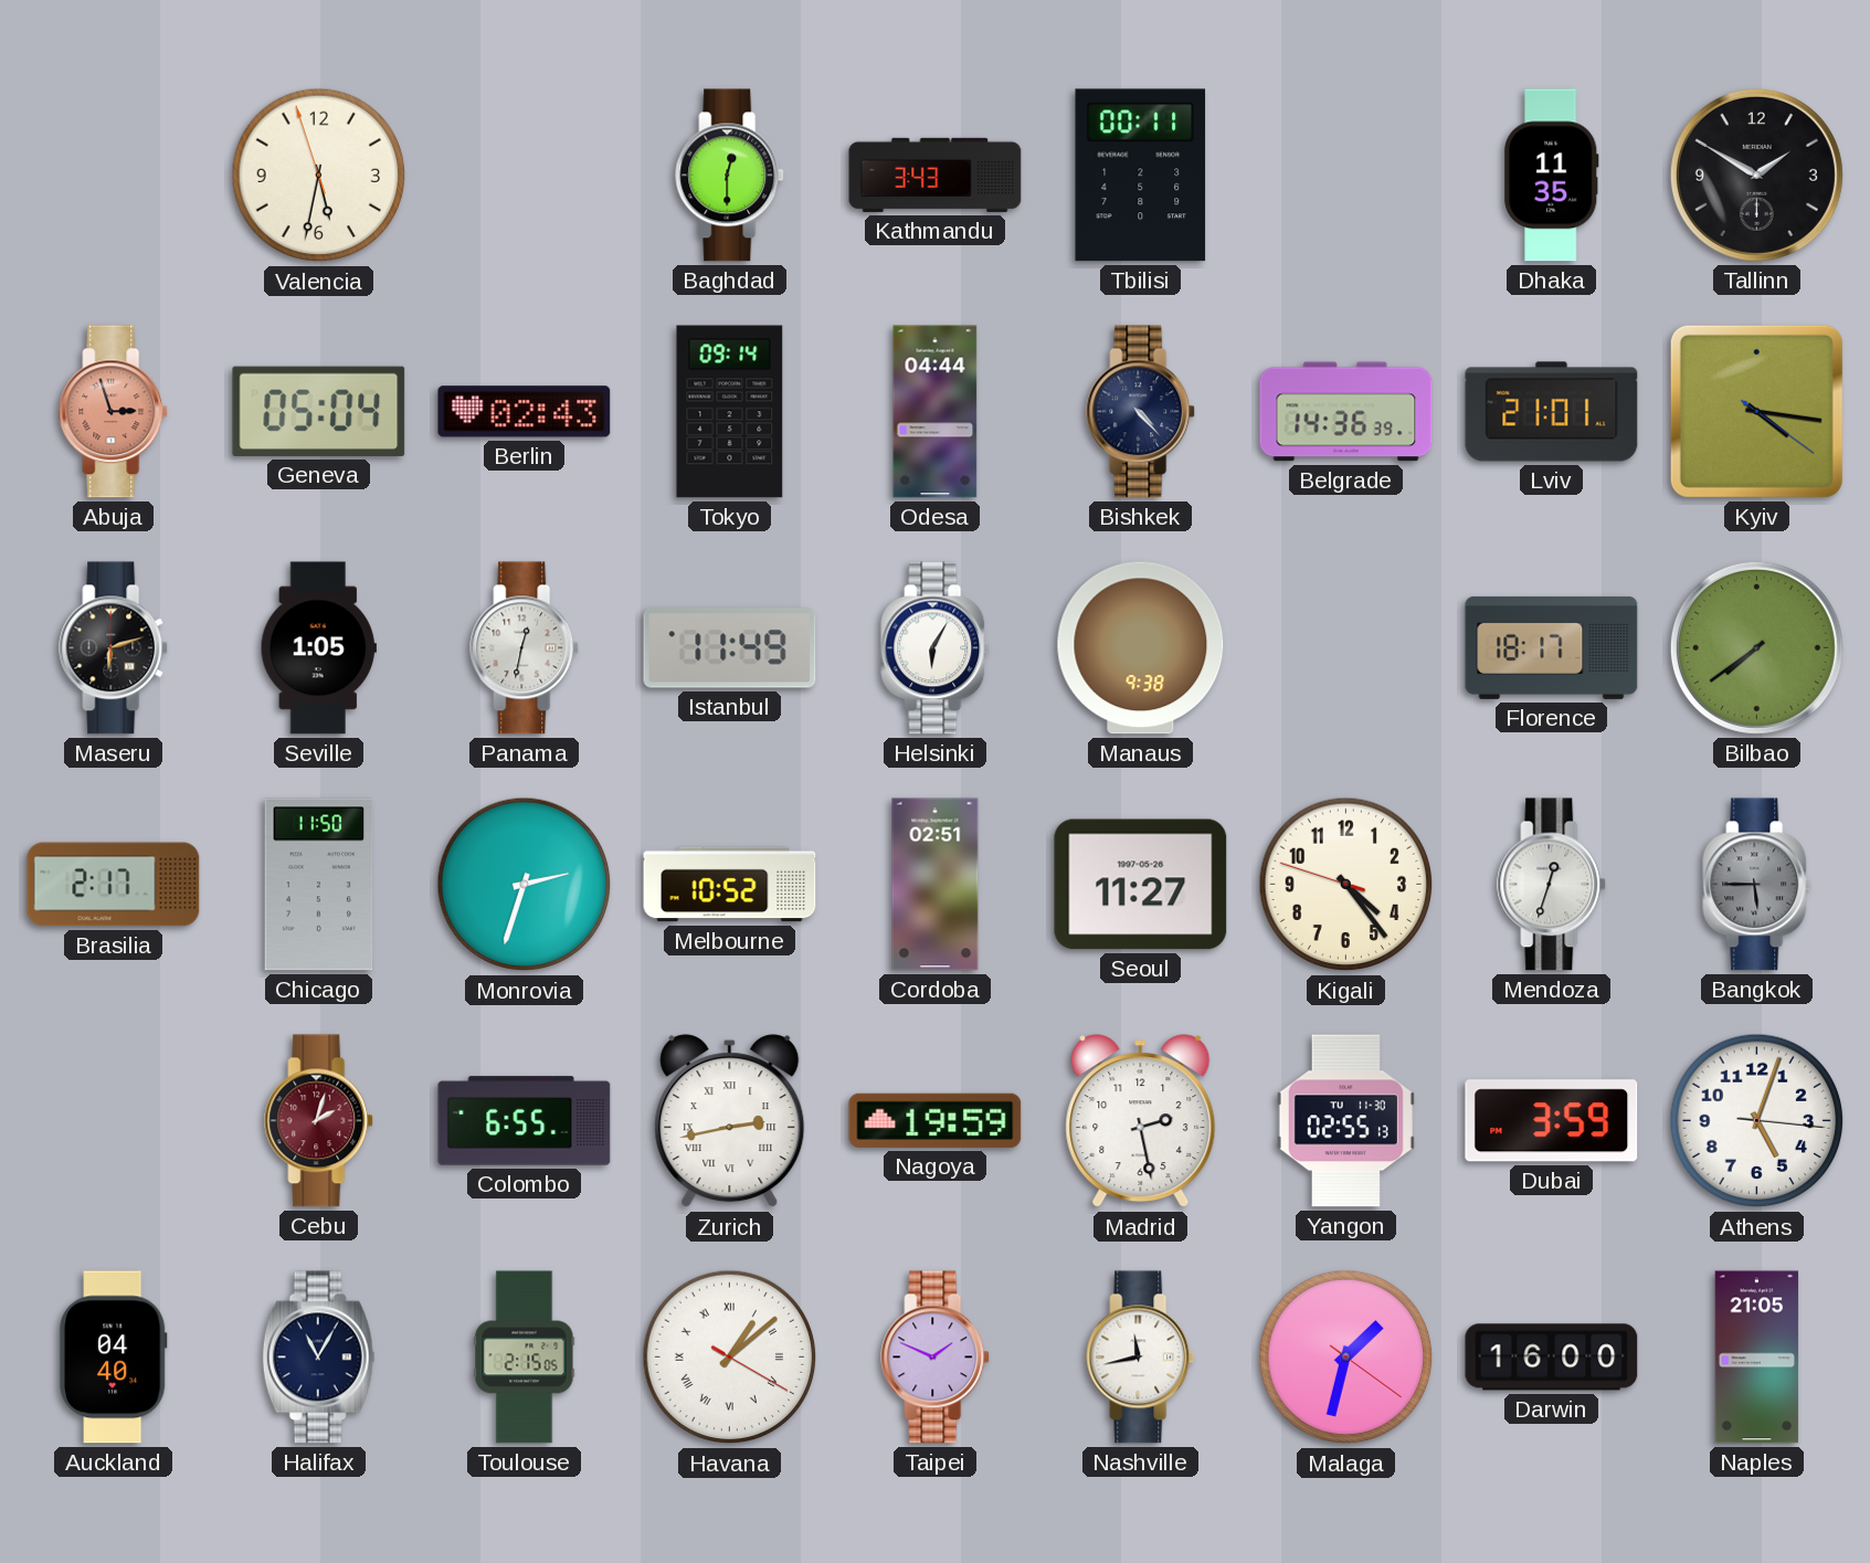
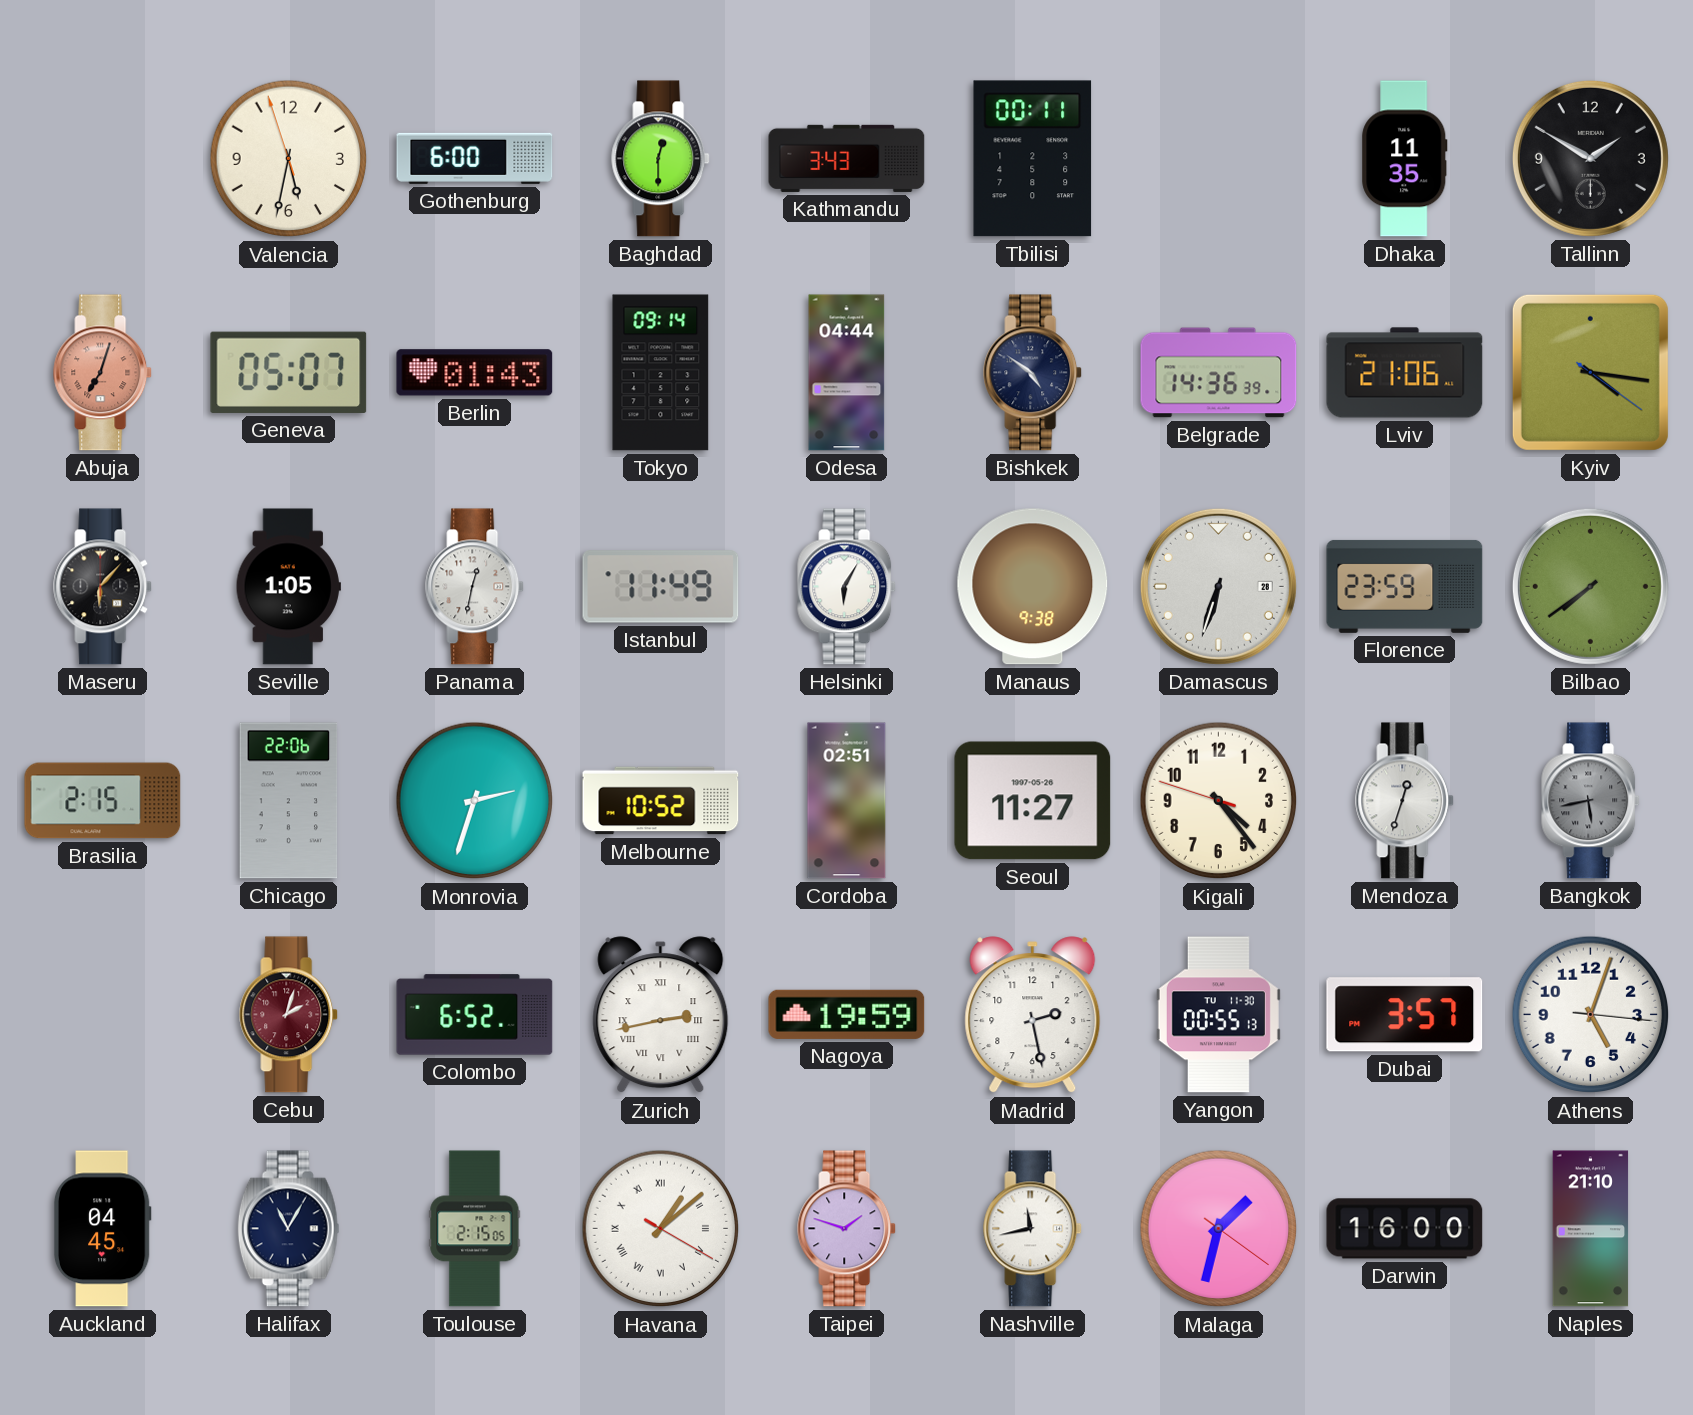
Gothenburg: none -> 6:00
Abuja: 2:57 -> 7:03
Geneva: 05:04 -> 05:07
Berlin: 02:43 -> 01:43
Bishkek: 4:23 -> 4:51
Lviv: 21:01 -> 21:06
Maseru: 6:12 -> 6:07
Damascus: none -> 6:33
Florence: 18:17 -> 23:59
Brasilia: 2:17 -> 2:15
Chicago: 11:50 -> 22:06
Bangkok: 5:45 -> 5:43
Colombo: 6:55 -> 6:52
Yangon: 02:55 -> 00:55
Dubai: 3:59 -> 3:57
Auckland: 04:40 -> 04:45
Taipei: 1:49 -> 1:48
Naples: 21:05 -> 21:10
